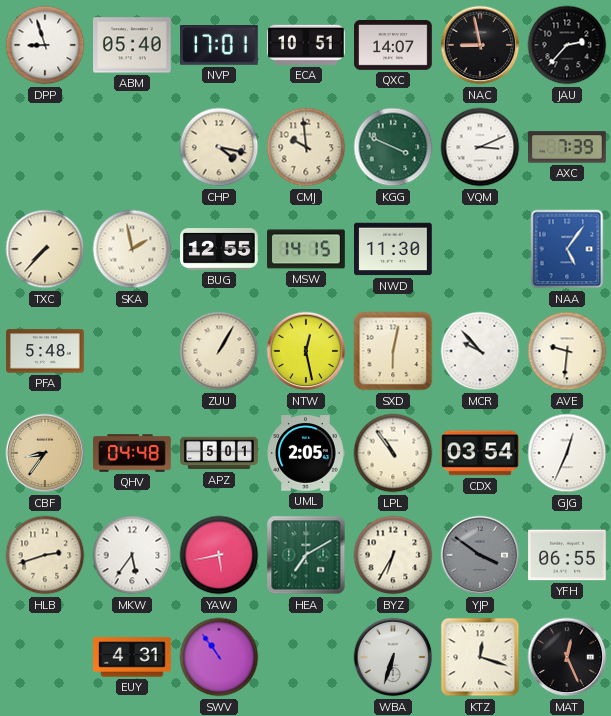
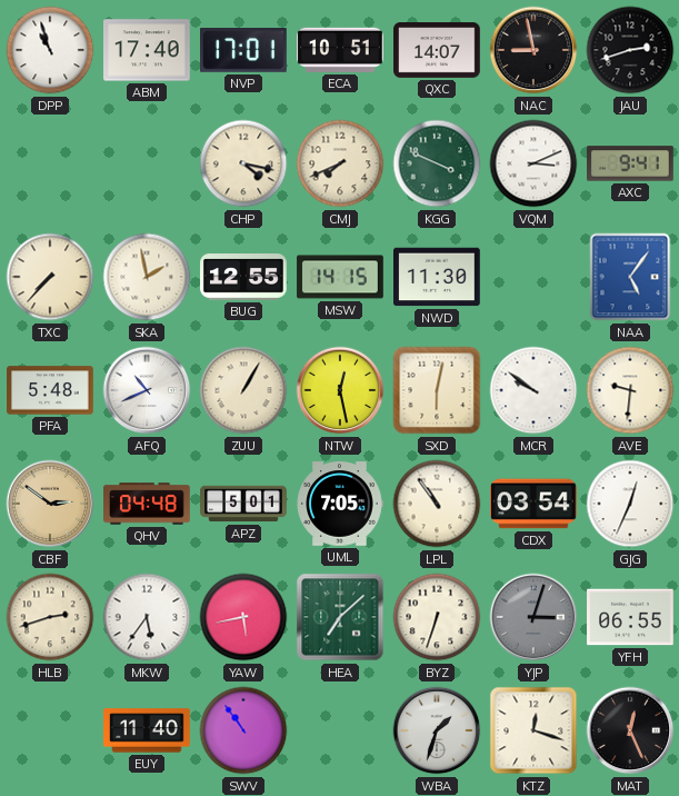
DPP: 8:57 -> 10:57
ABM: 05:40 -> 17:40
JAU: 2:37 -> 2:42
CMJ: 9:59 -> 7:41
AXC: 7:39 -> 9:41
AFQ: none -> 10:41
MCR: 9:53 -> 9:51
CBF: 8:36 -> 2:51
UML: 2:05 -> 7:05
HEA: 7:10 -> 7:08
BYZ: 6:35 -> 6:33
YJP: 3:51 -> 3:03
EUY: 4:31 -> 11:40
WBA: 6:33 -> 1:33
